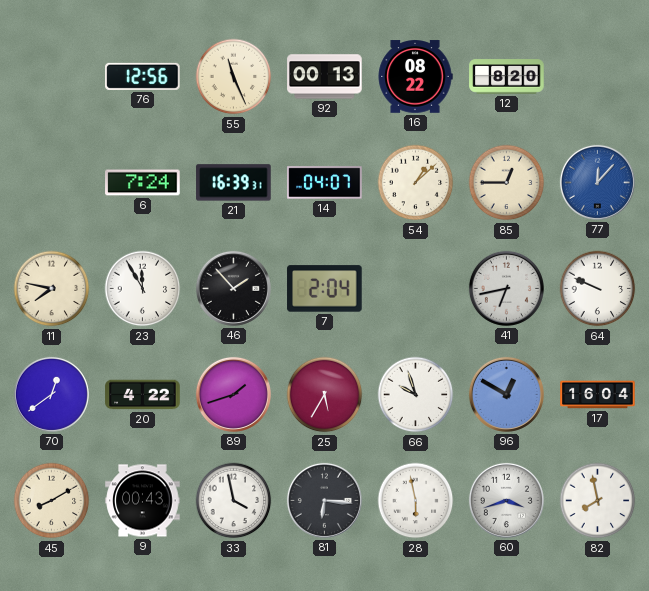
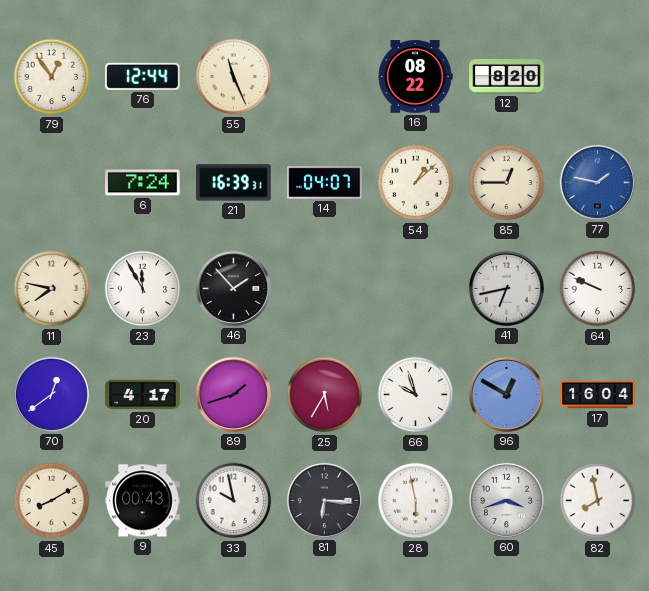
79: none -> 12:54
76: 12:56 -> 12:44
92: 00:13 -> none
77: 12:07 -> 1:47
7: 2:04 -> none
20: 4:22 -> 4:17
33: 3:58 -> 9:58
